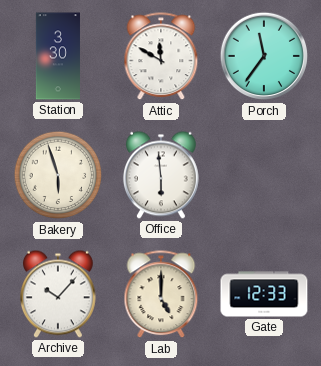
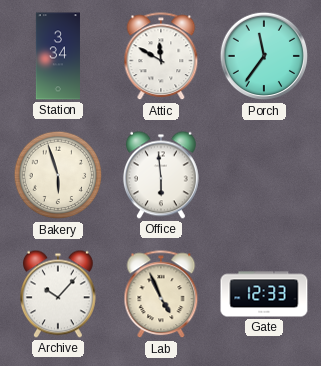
Station: 3:30 -> 3:34
Lab: 5:00 -> 4:56
